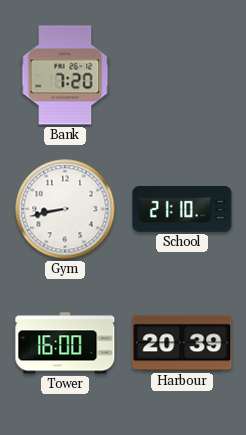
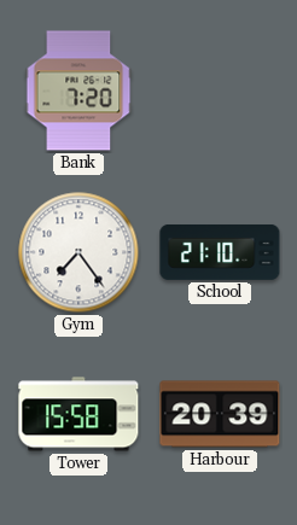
Gym: 8:43 -> 7:24
Tower: 16:00 -> 15:58
